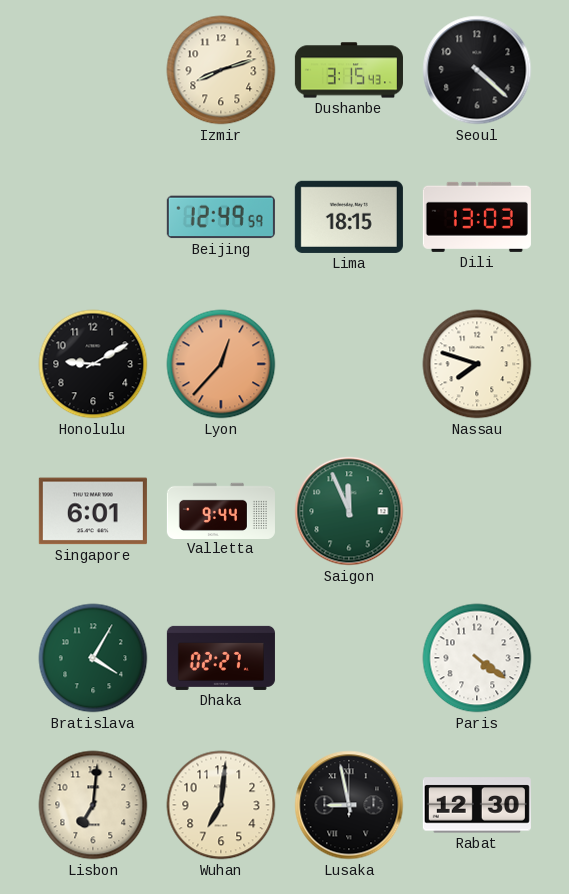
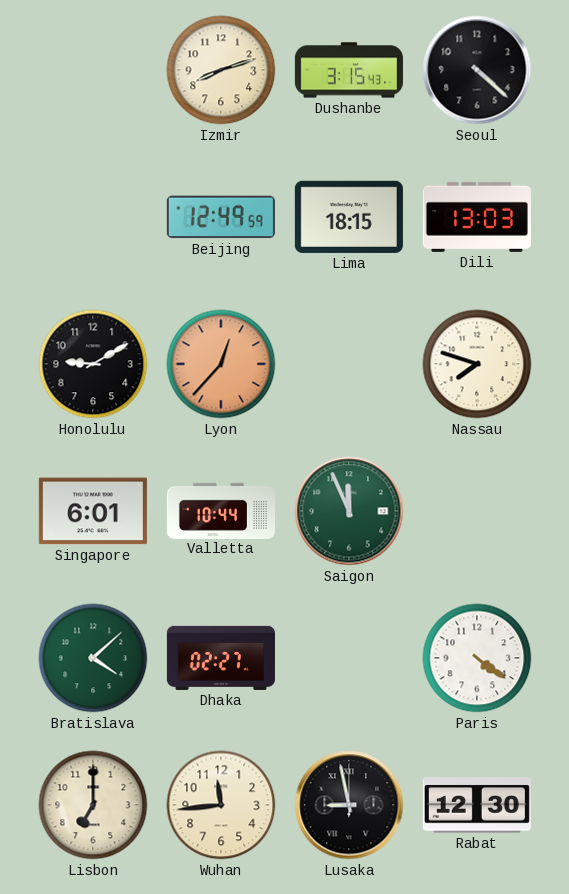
Valletta: 9:44 -> 10:44
Bratislava: 4:05 -> 4:08
Lisbon: 7:01 -> 7:00
Wuhan: 7:01 -> 11:44
